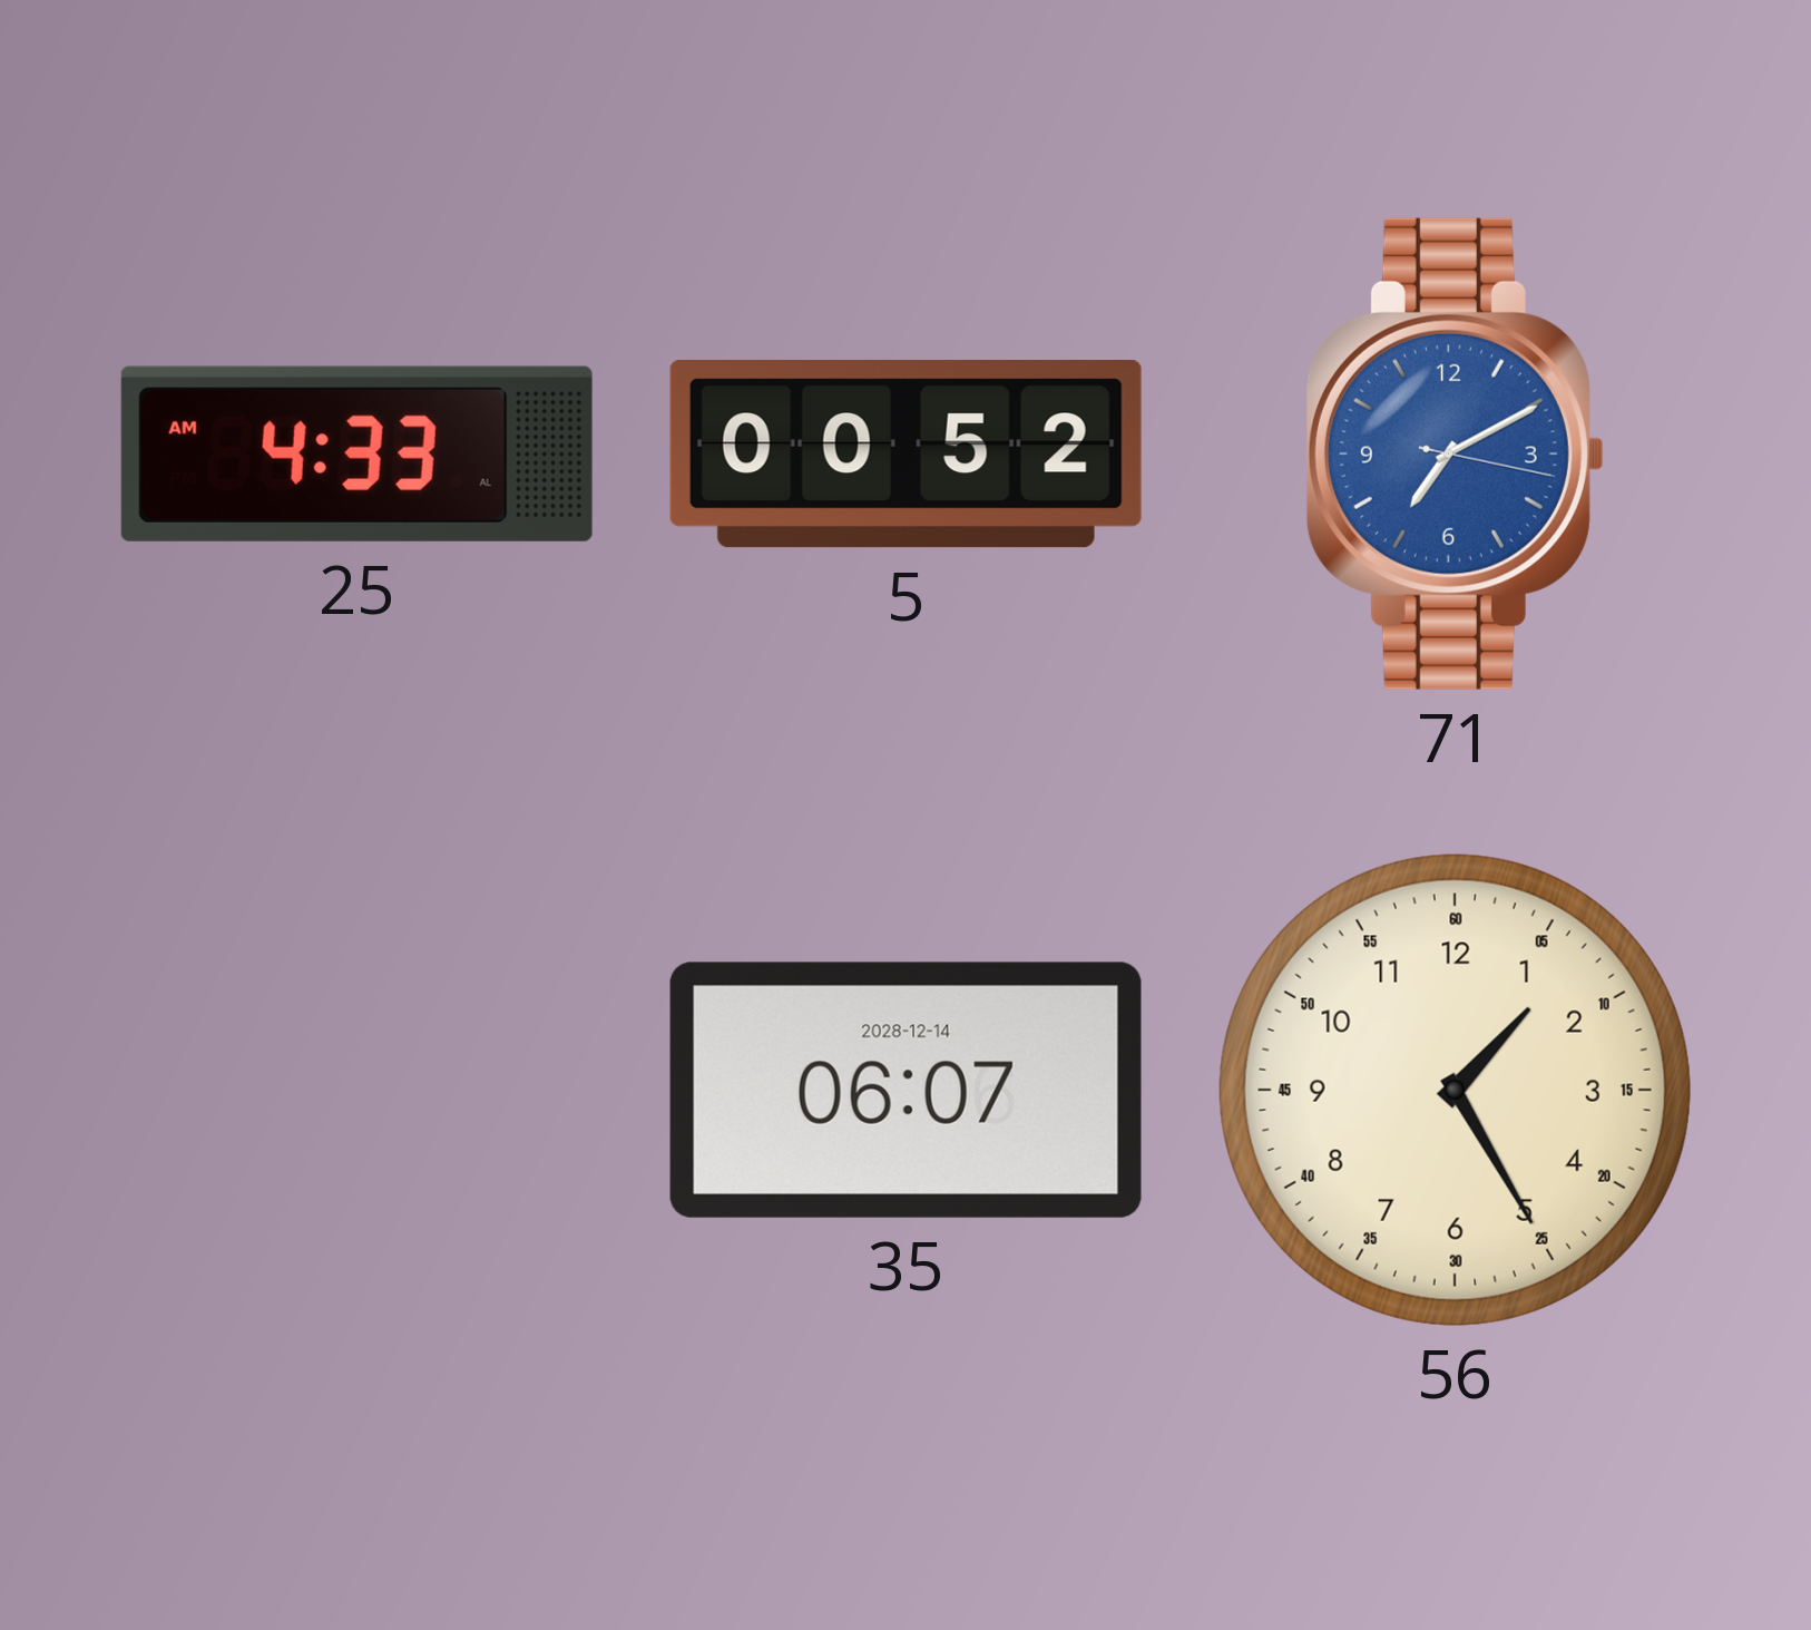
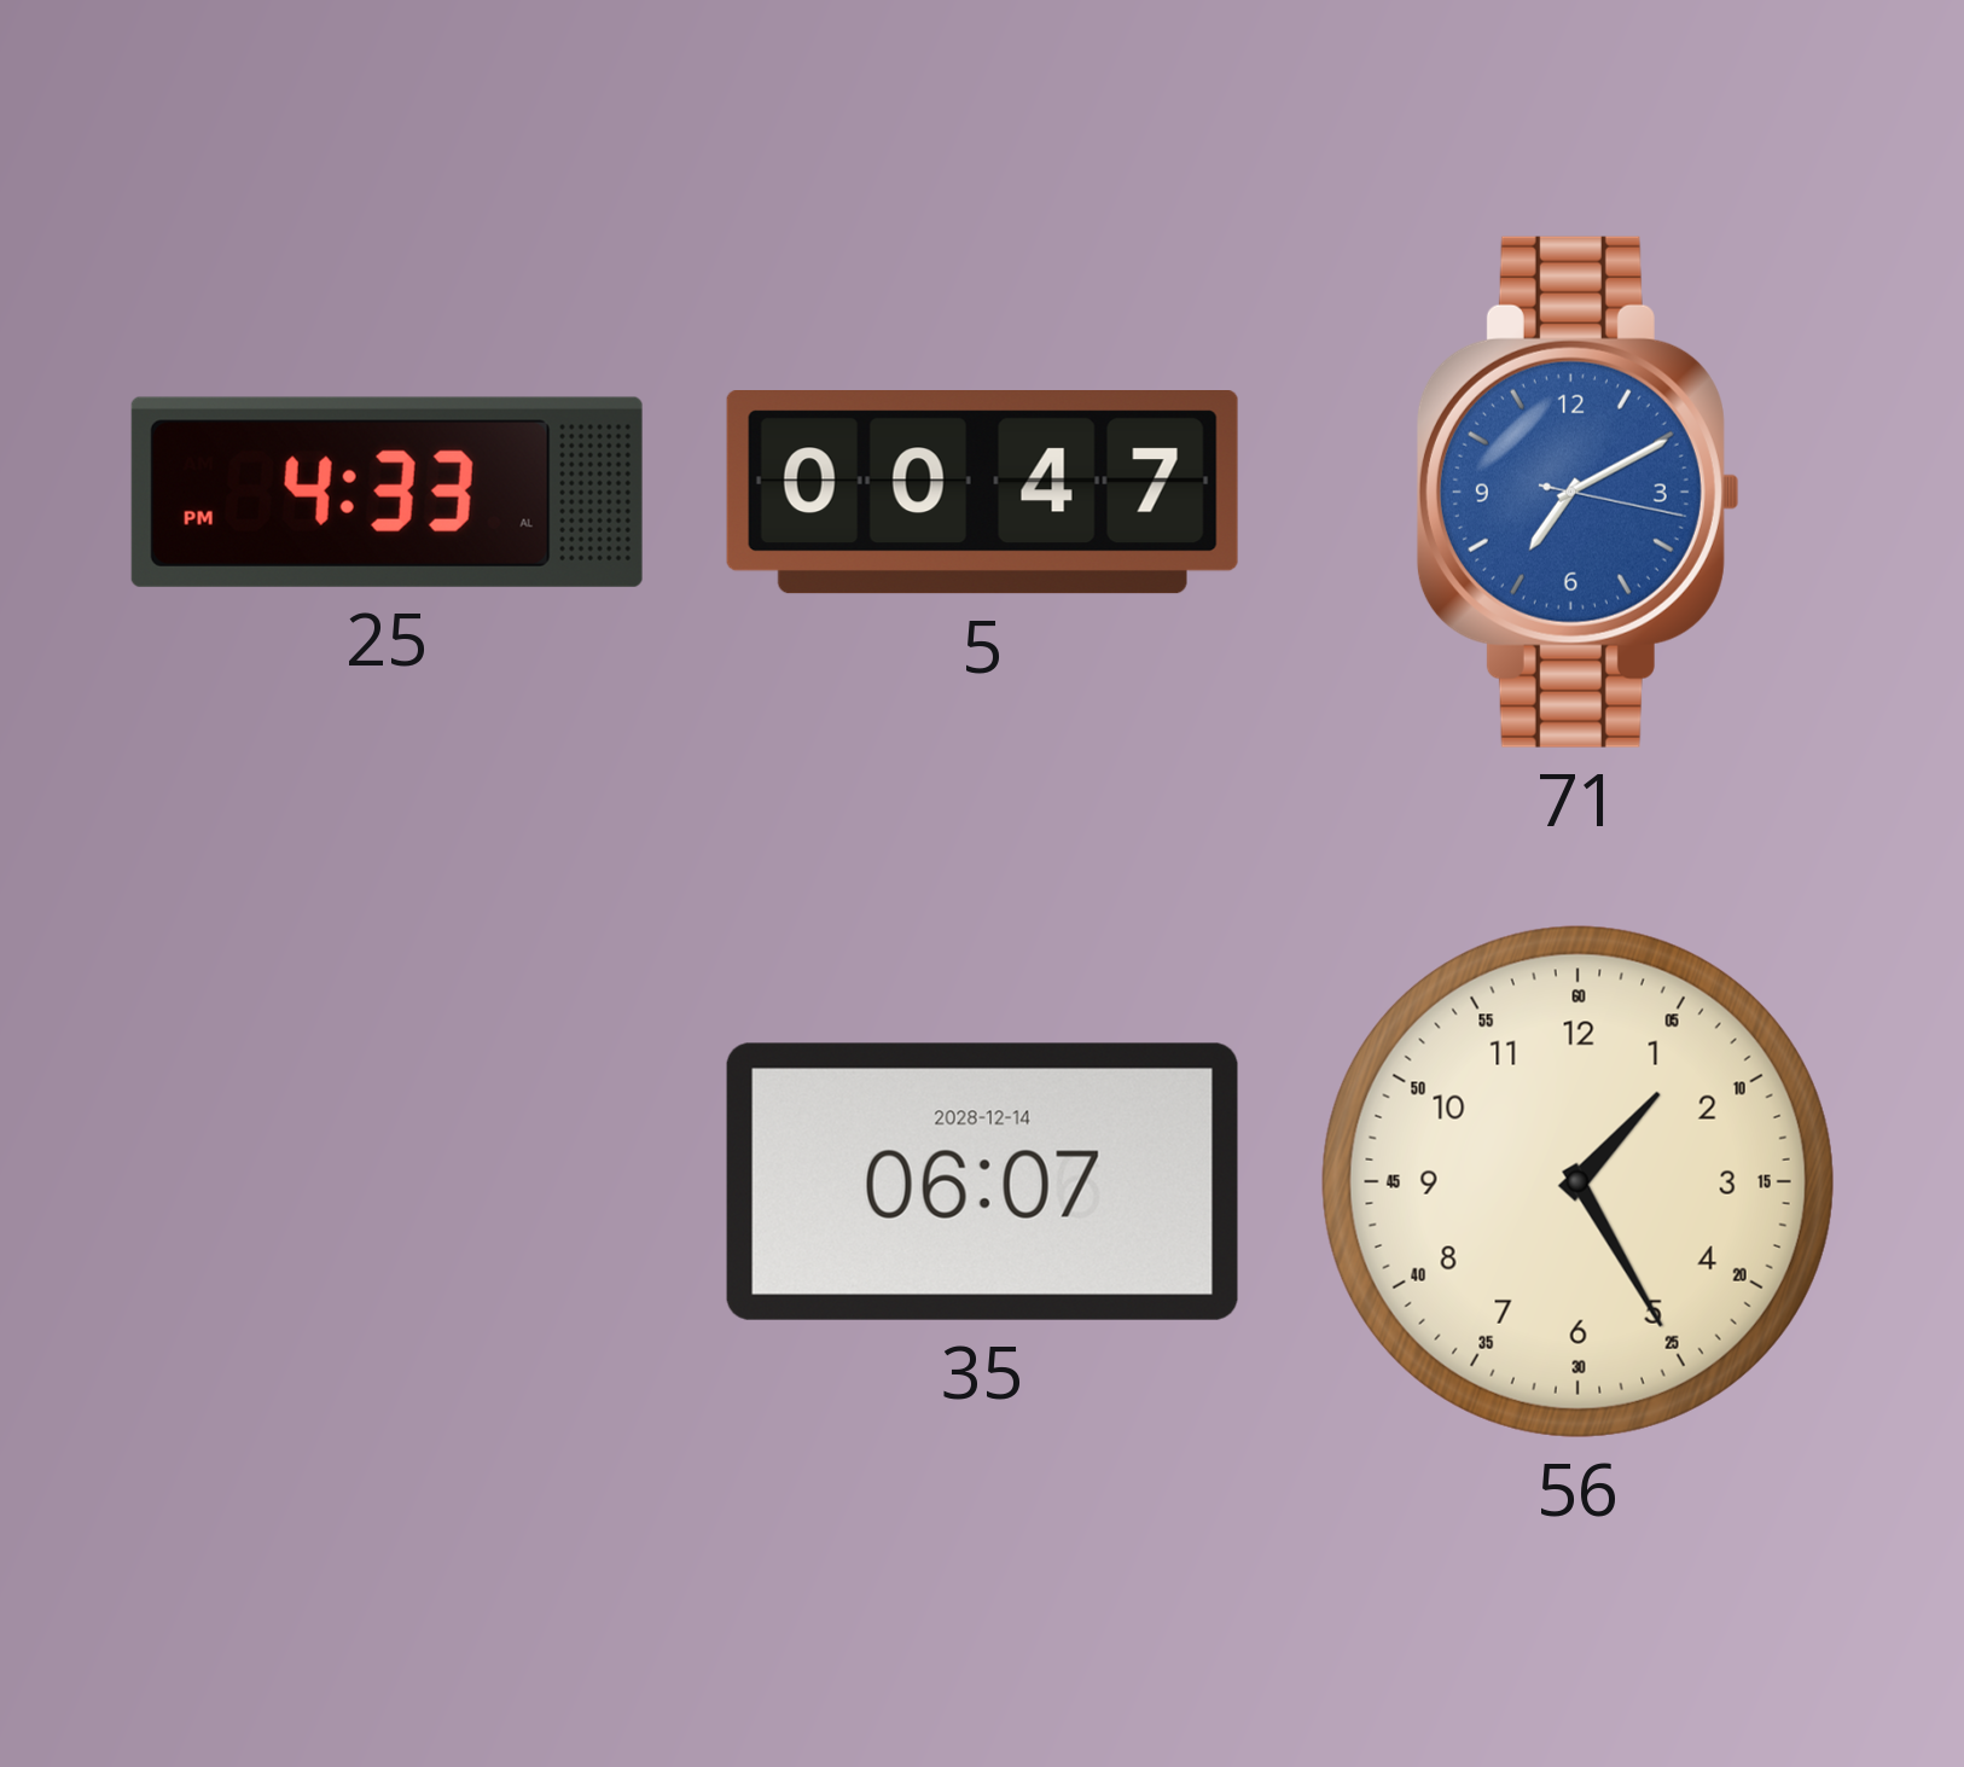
25: 4:33 AM -> 4:33 PM
5: 00:52 -> 00:47
